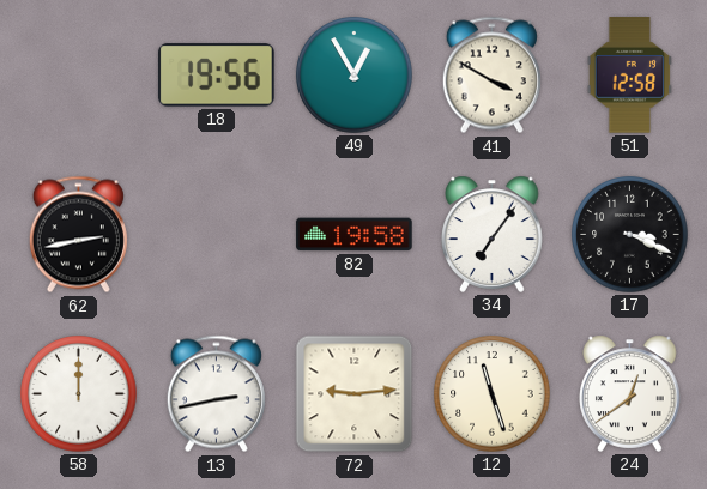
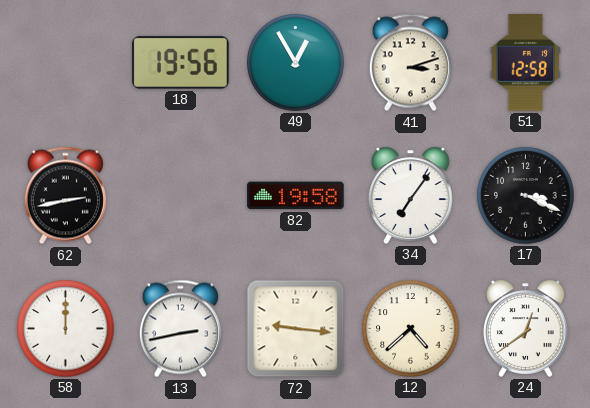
41: 3:50 -> 3:12
72: 9:14 -> 9:16
12: 11:27 -> 4:38
